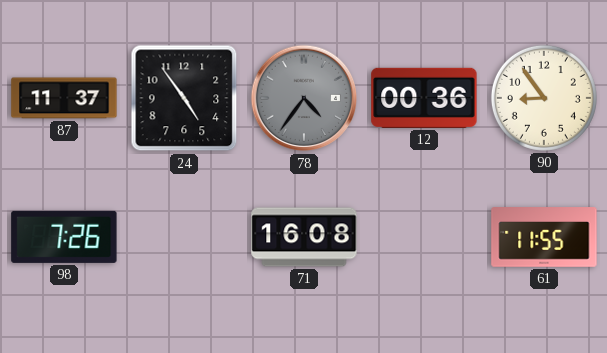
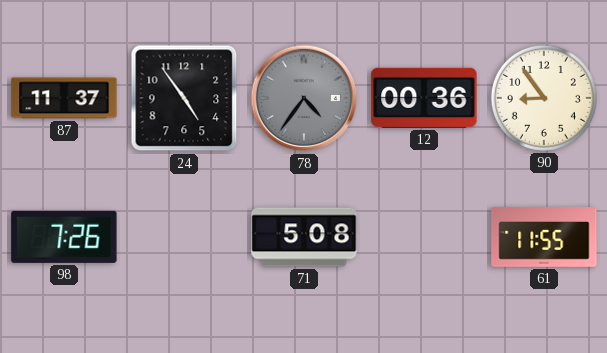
71: 16:08 -> 5:08
